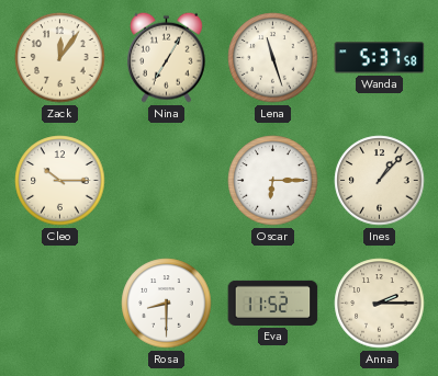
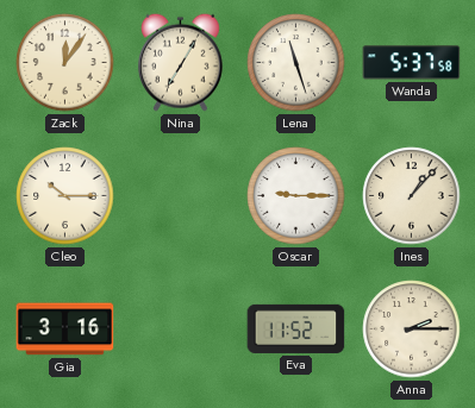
Oscar: 6:15 -> 9:15
Gia: none -> 3:16
Rosa: 8:30 -> none
